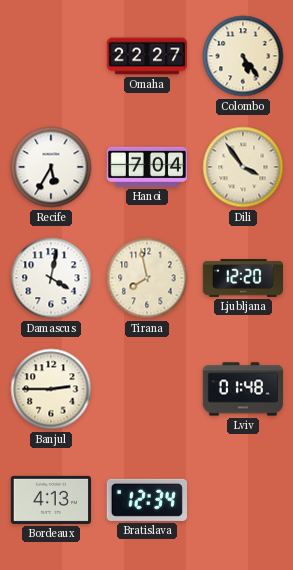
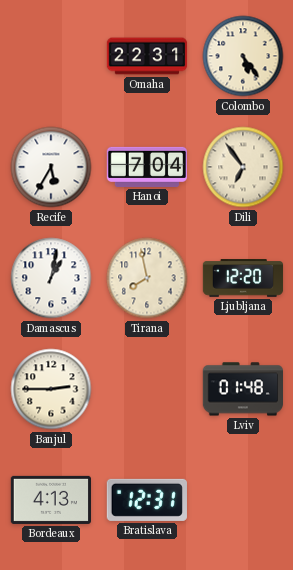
Omaha: 22:27 -> 22:31
Dili: 3:54 -> 6:54
Damascus: 4:02 -> 1:02
Bratislava: 12:34 -> 12:31
